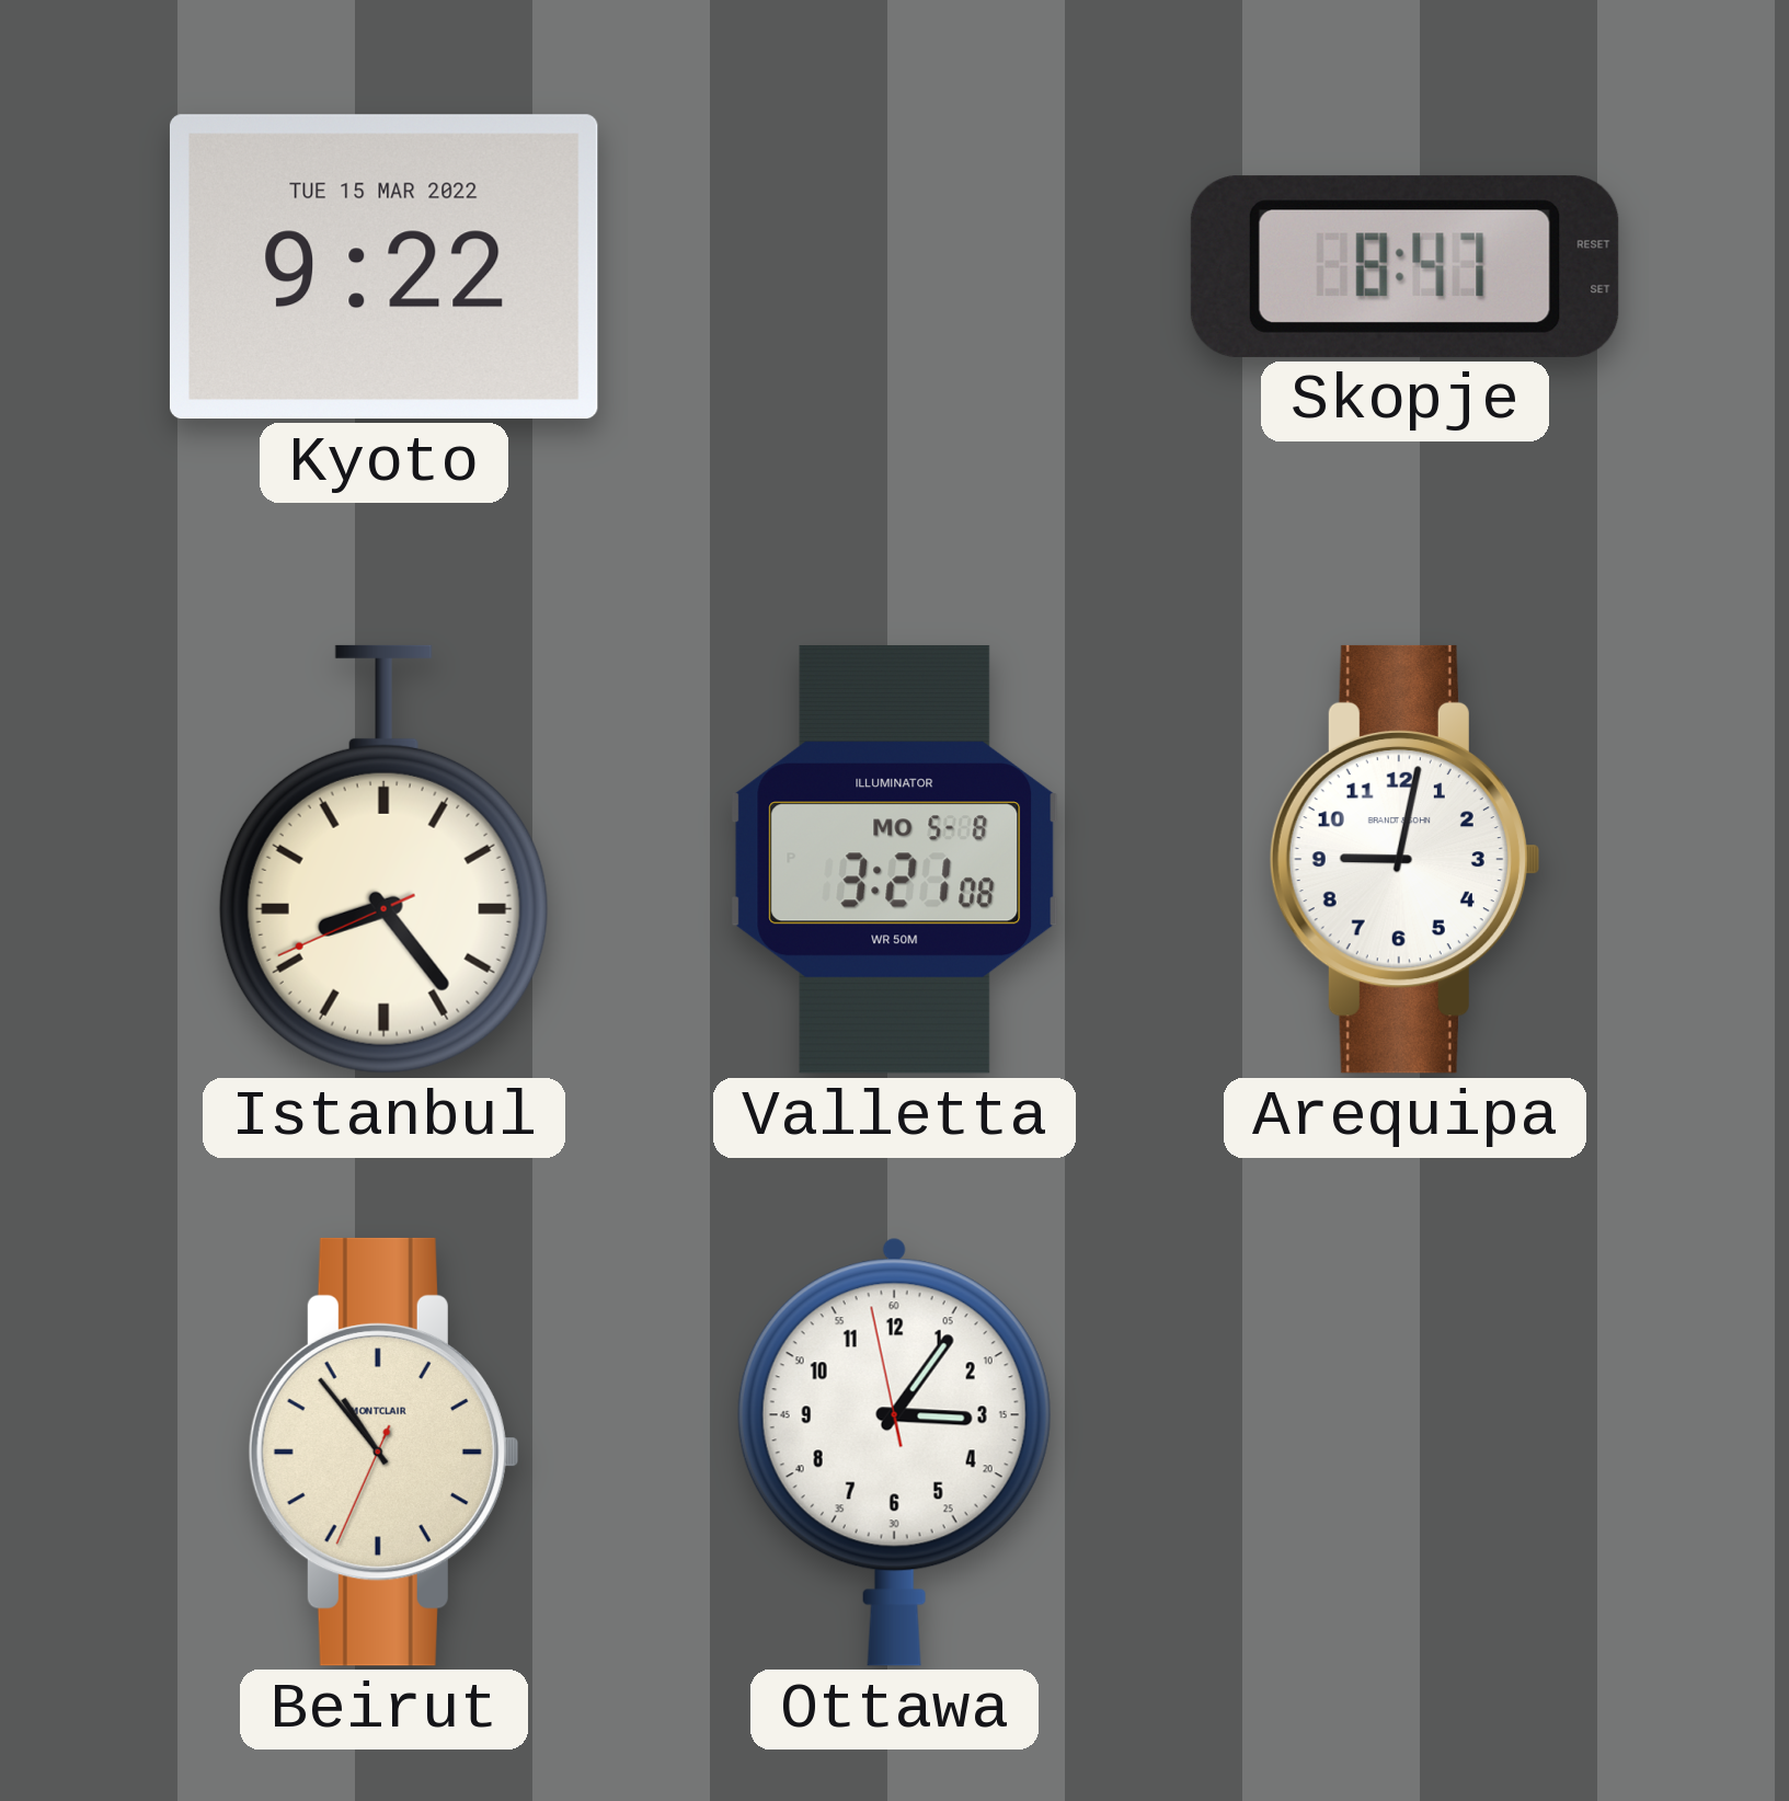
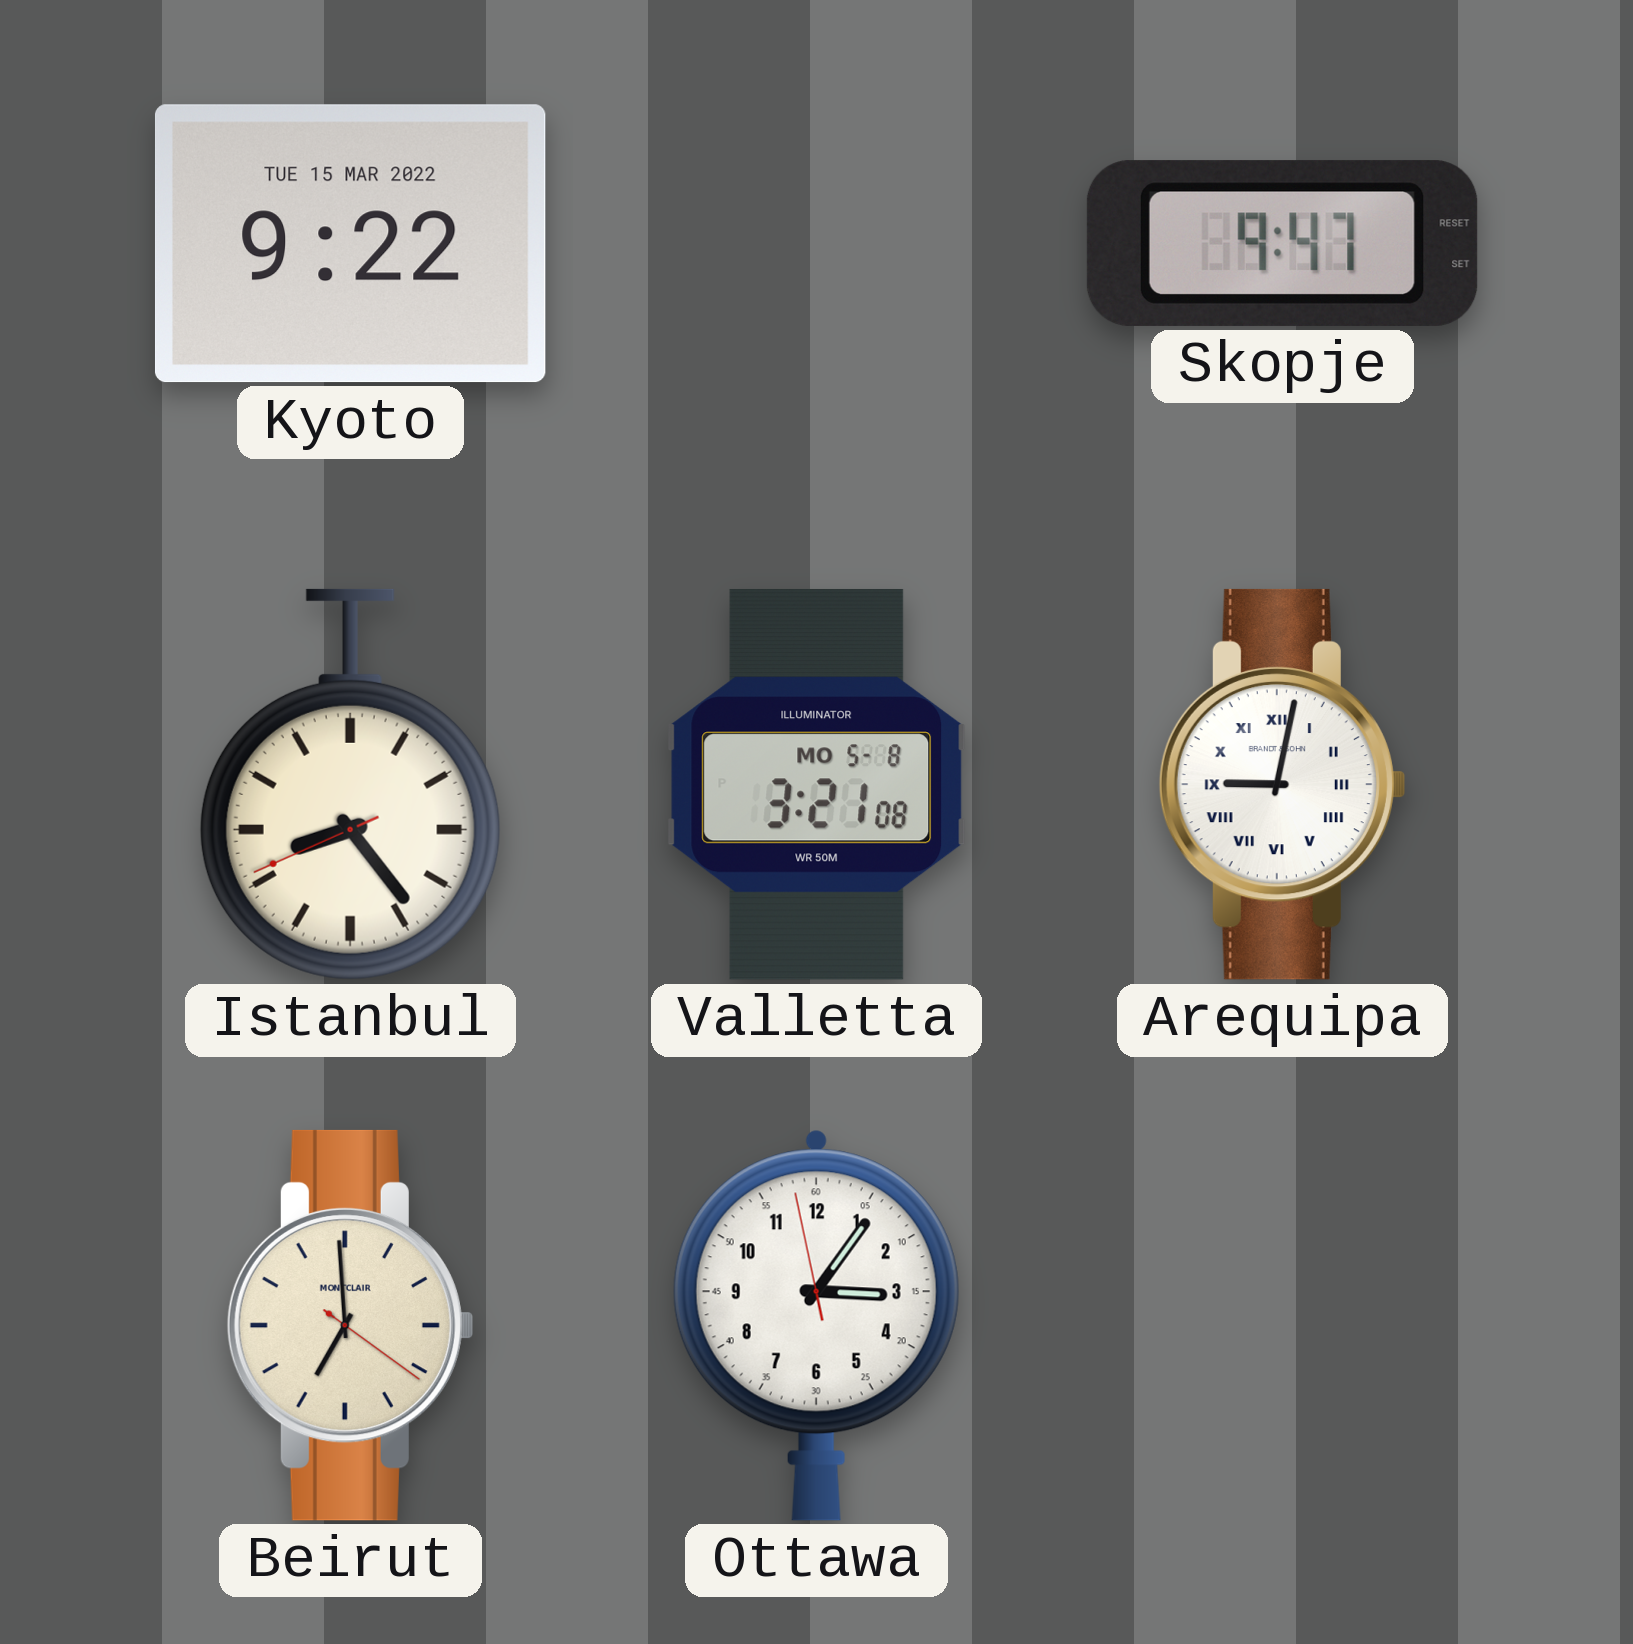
Skopje: 8:47 -> 9:47
Arequipa numerals: Arabic -> Roman
Beirut: 10:53 -> 6:59
